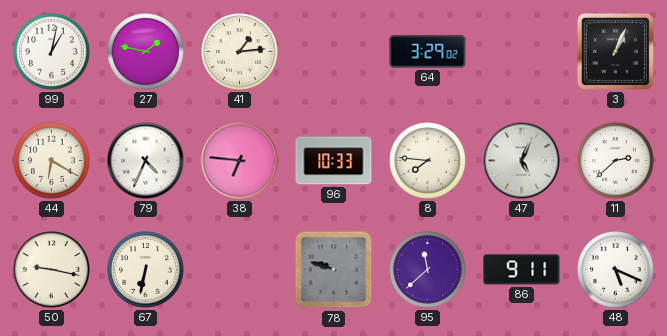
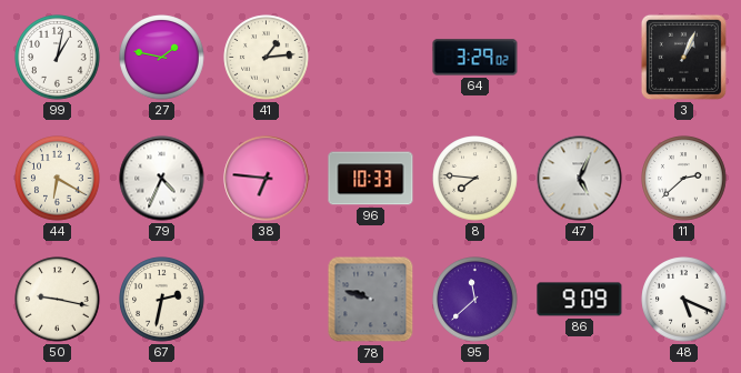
67: 6:32 -> 2:32
86: 9:11 -> 9:09
